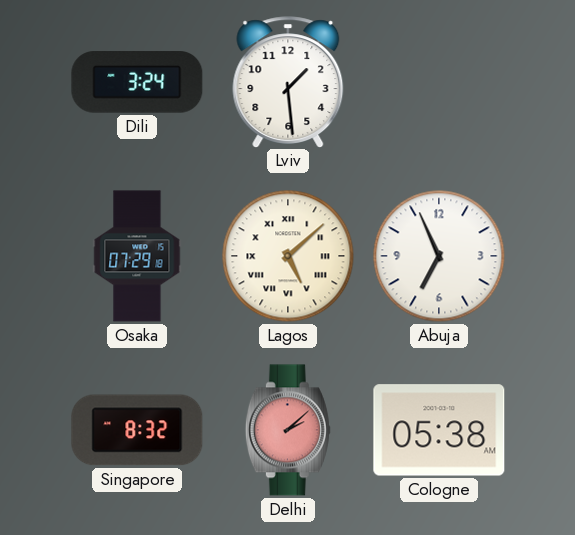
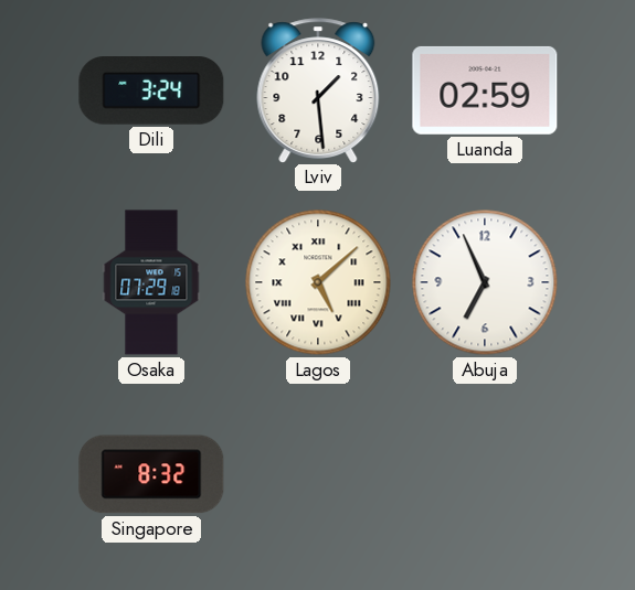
Luanda: none -> 02:59
Delhi: 2:08 -> none
Cologne: 05:38 -> none
